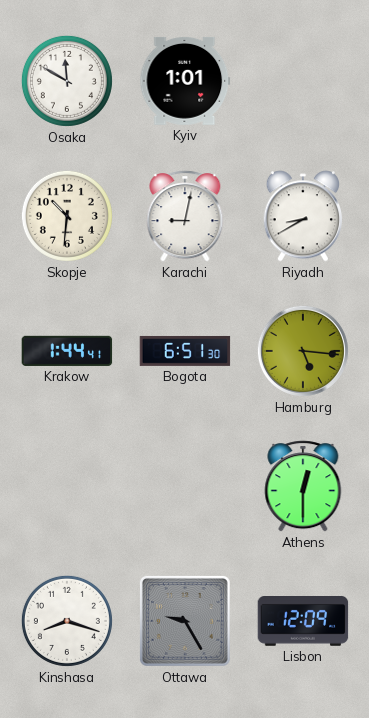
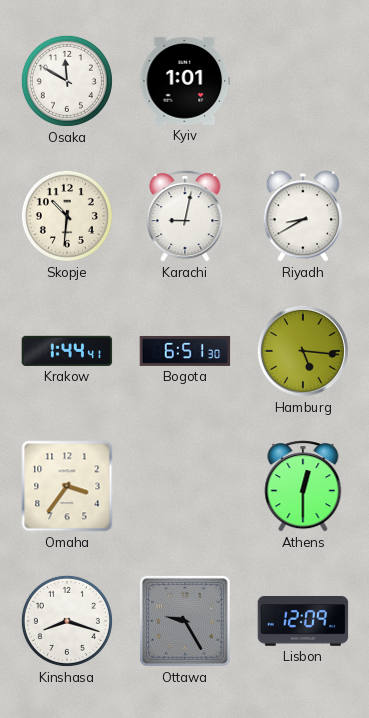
Omaha: none -> 3:36
